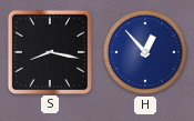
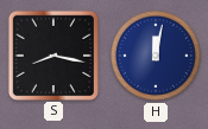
H: 12:53 -> 12:02
